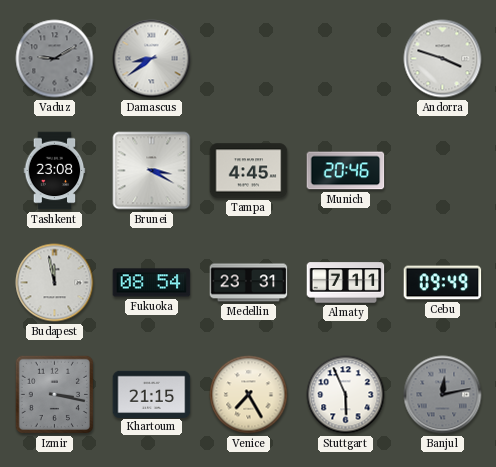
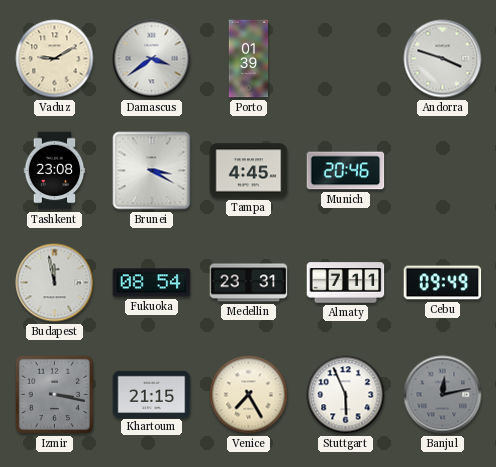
Vaduz dial: grey -> cream
Damascus: 8:39 -> 3:39
Porto: none -> 01:39
